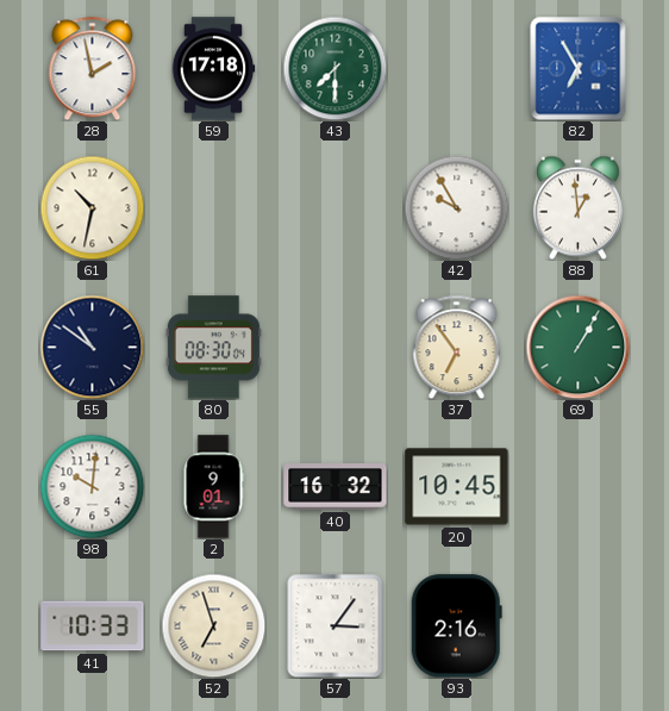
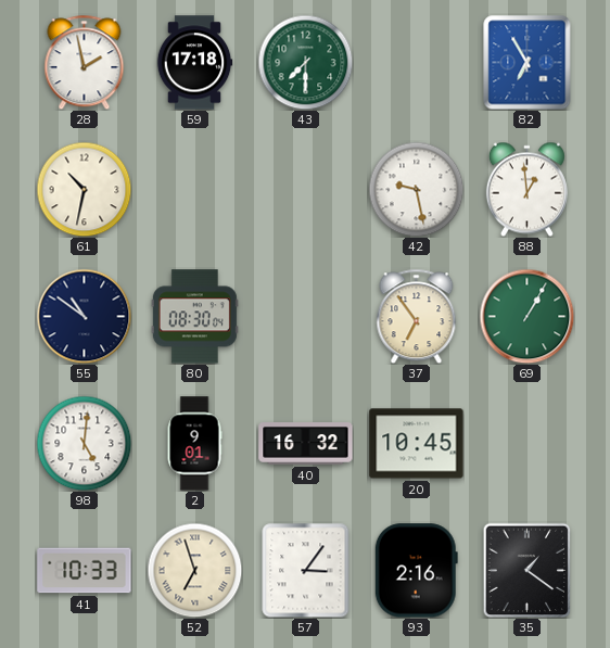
42: 9:55 -> 9:28
98: 10:01 -> 5:01
35: none -> 1:21
